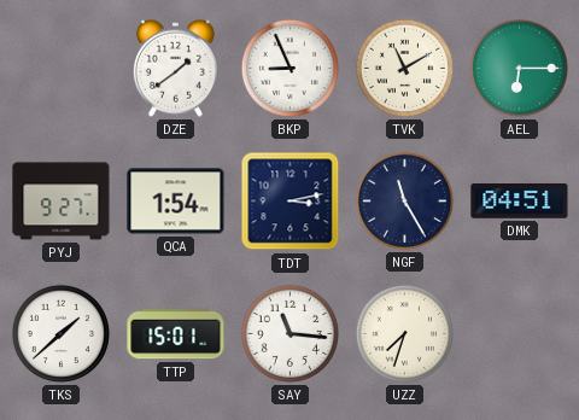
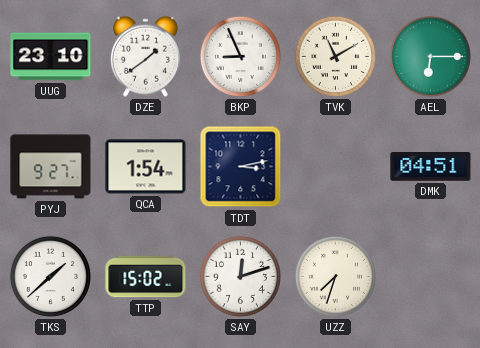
UUG: none -> 23:10
NGF: 11:25 -> none
TTP: 15:01 -> 15:02
SAY: 11:16 -> 12:12
